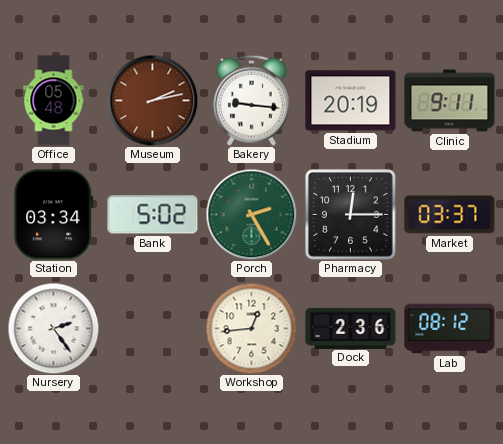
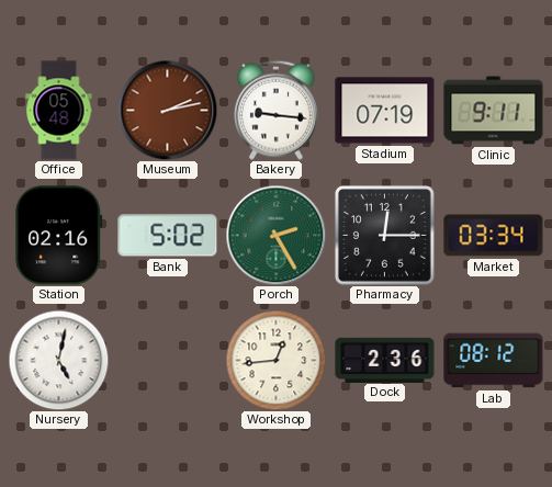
Stadium: 20:19 -> 07:19
Station: 03:34 -> 02:16
Market: 03:37 -> 03:34
Nursery: 2:24 -> 5:02
